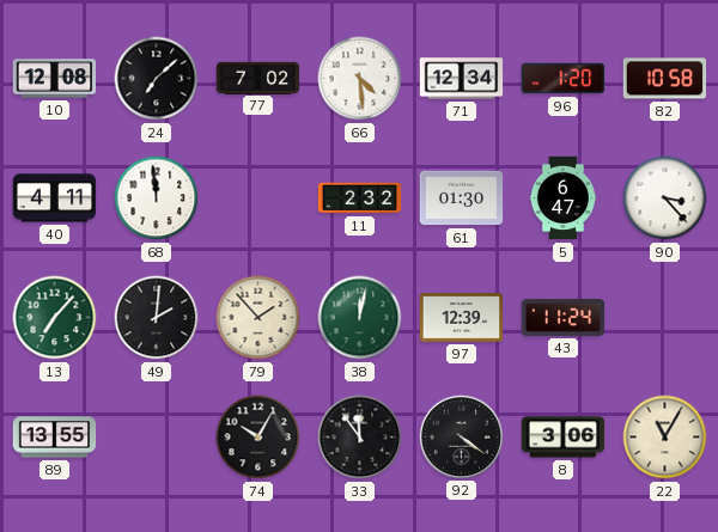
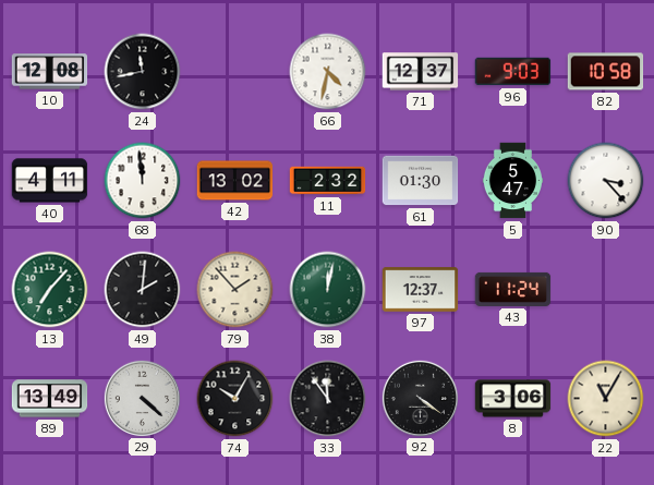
24: 7:08 -> 11:43
77: 7:02 -> none
66: 4:29 -> 4:32
71: 12:34 -> 12:37
96: 1:20 -> 9:03
42: none -> 13:02
5: 6:47 -> 5:47
97: 12:39 -> 12:37
89: 13:55 -> 13:49
29: none -> 4:22
